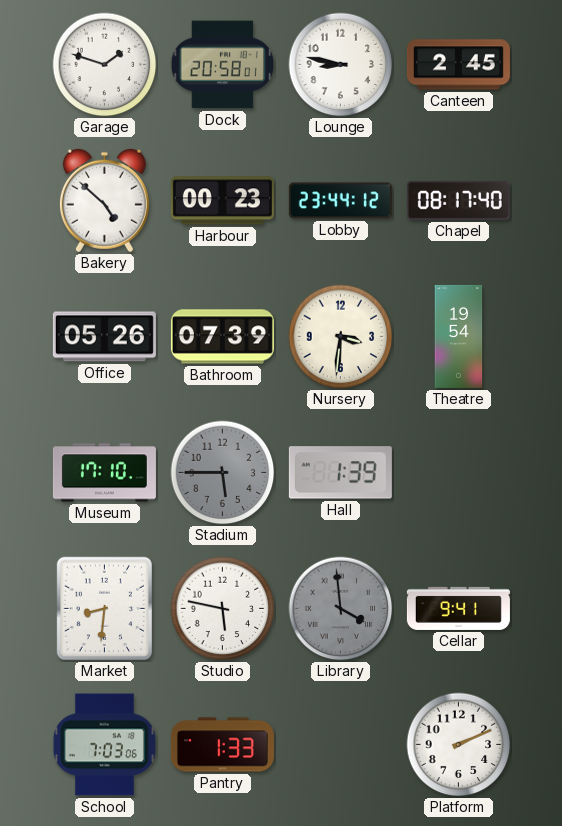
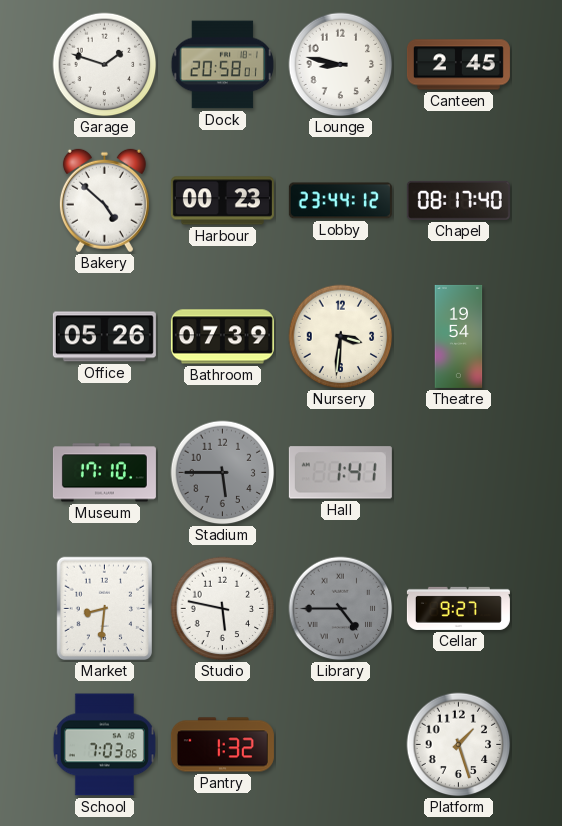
Hall: 1:39 -> 1:41
Library: 3:59 -> 4:45
Cellar: 9:41 -> 9:27
Pantry: 1:33 -> 1:32
Platform: 2:11 -> 1:27
